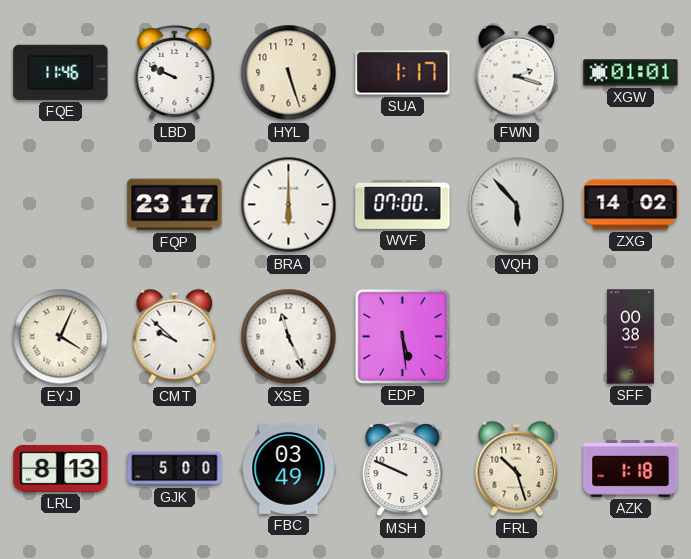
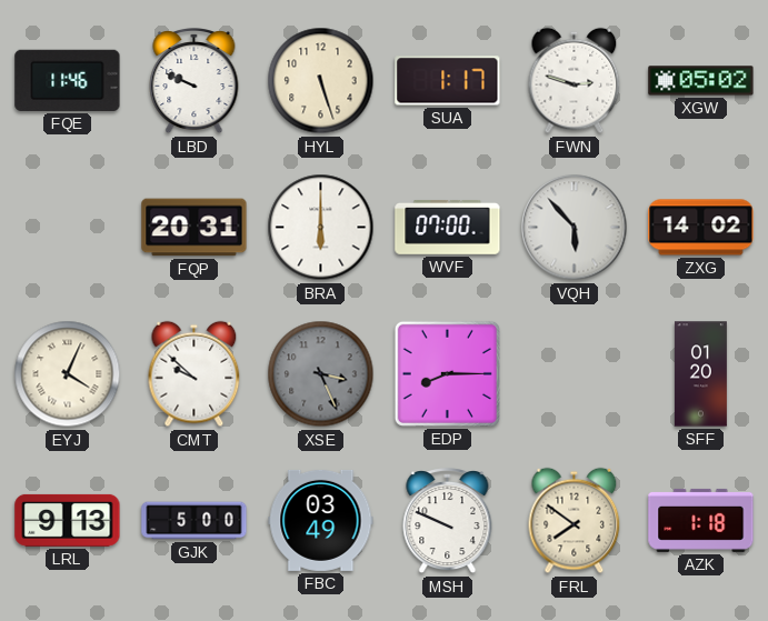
FWN: 2:18 -> 2:48
XGW: 01:01 -> 05:02
FQP: 23:17 -> 20:31
XSE: 11:26 -> 3:26
XSE dial: white -> grey
EDP: 5:29 -> 8:15
SFF: 00:38 -> 01:20
LRL: 8:13 -> 9:13
FRL: 10:27 -> 7:51
